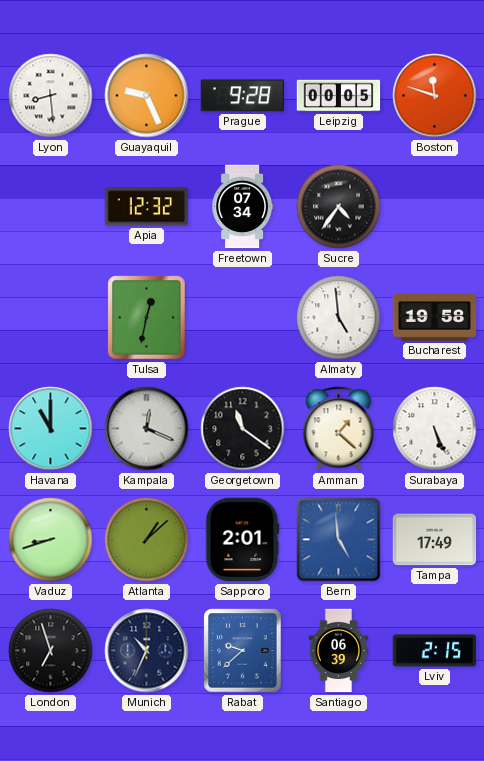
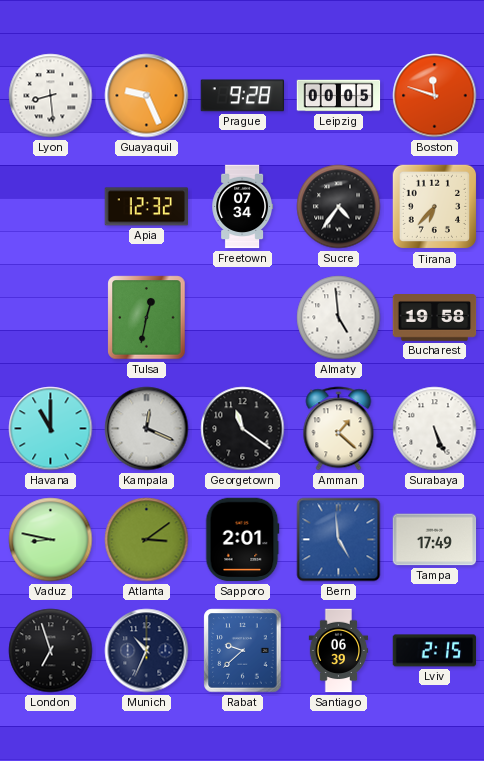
Tirana: none -> 6:37
Vaduz: 8:42 -> 8:47
Atlanta: 1:08 -> 3:09
